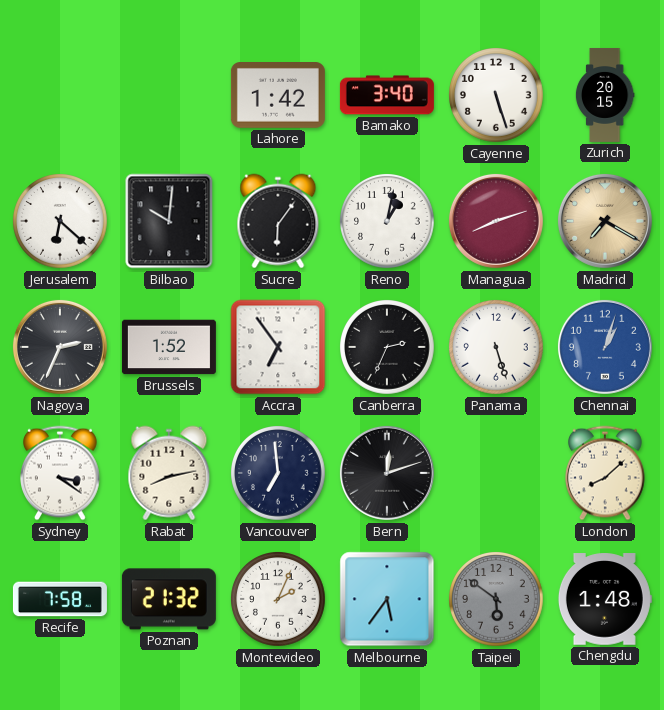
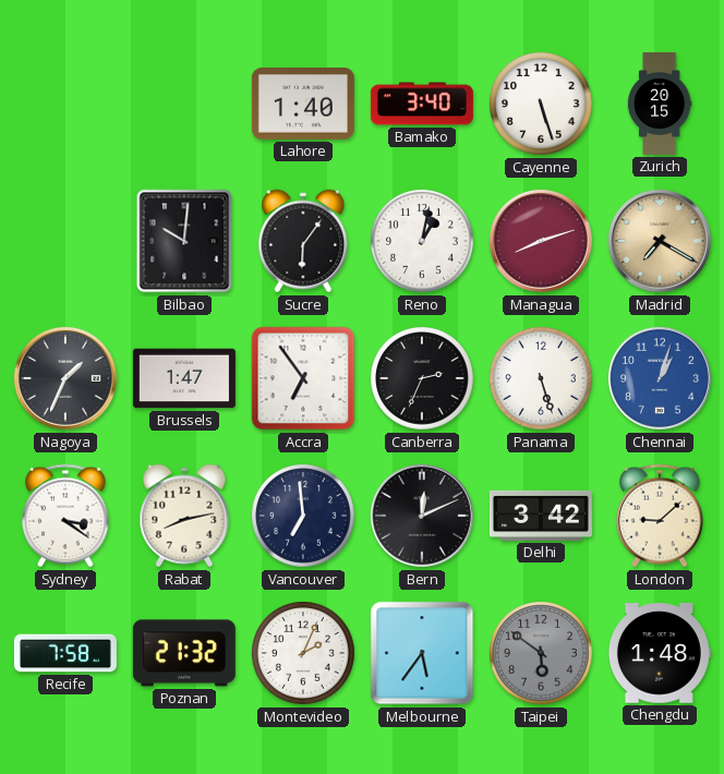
Lahore: 1:42 -> 1:40
Jerusalem: 6:22 -> none
Nagoya: 2:34 -> 1:34
Brussels: 1:52 -> 1:47
Bern: 12:12 -> 12:11
Delhi: none -> 3:42
London: 8:08 -> 9:08
